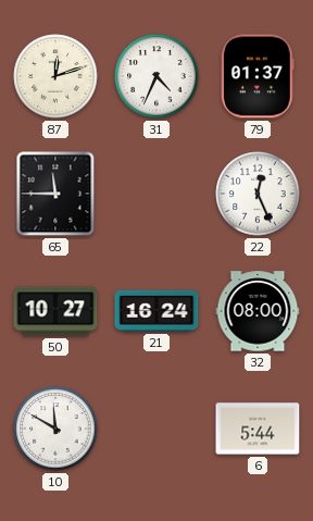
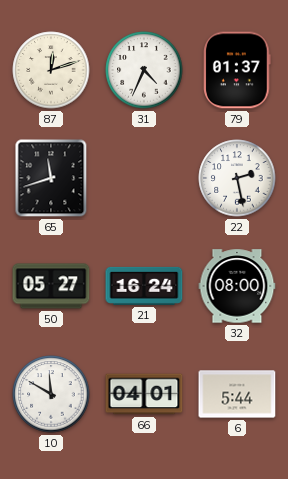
65: 11:45 -> 11:42
22: 12:26 -> 2:28
50: 10:27 -> 05:27
66: none -> 04:01
